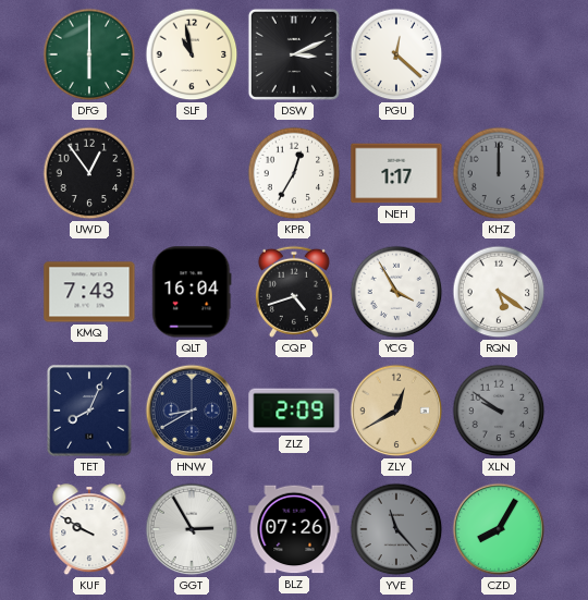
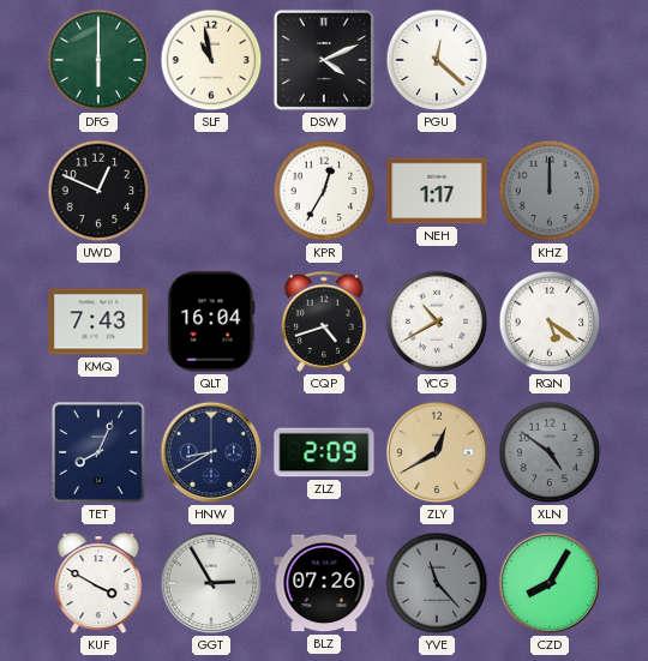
DSW: 3:11 -> 4:11
UWD: 12:54 -> 12:49
YCG: 3:55 -> 10:40
XLN: 9:51 -> 4:51
KUF: 9:50 -> 3:50
